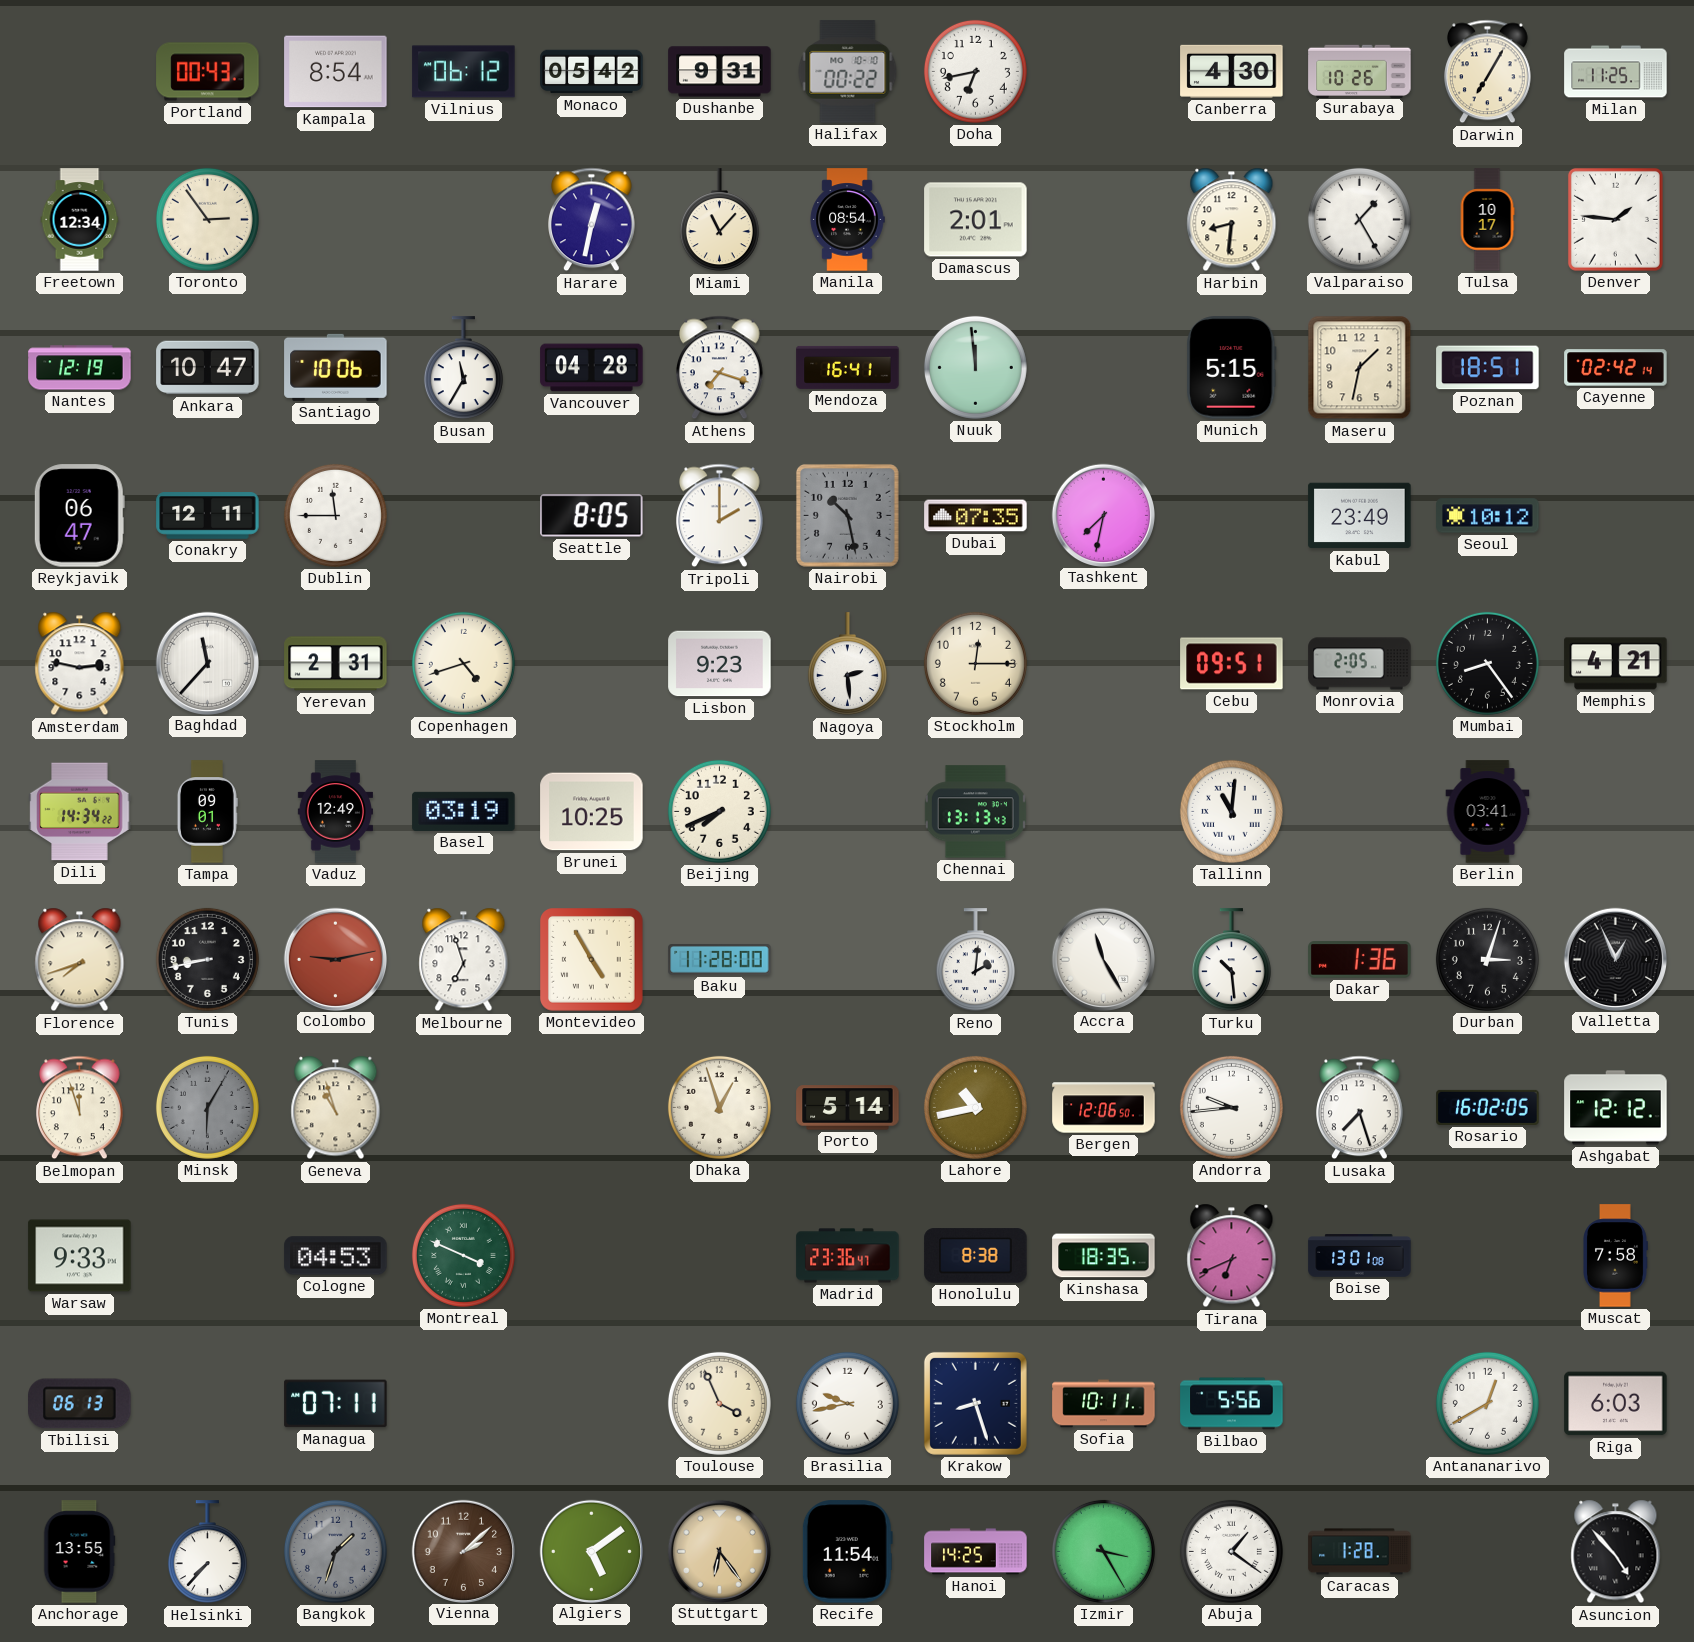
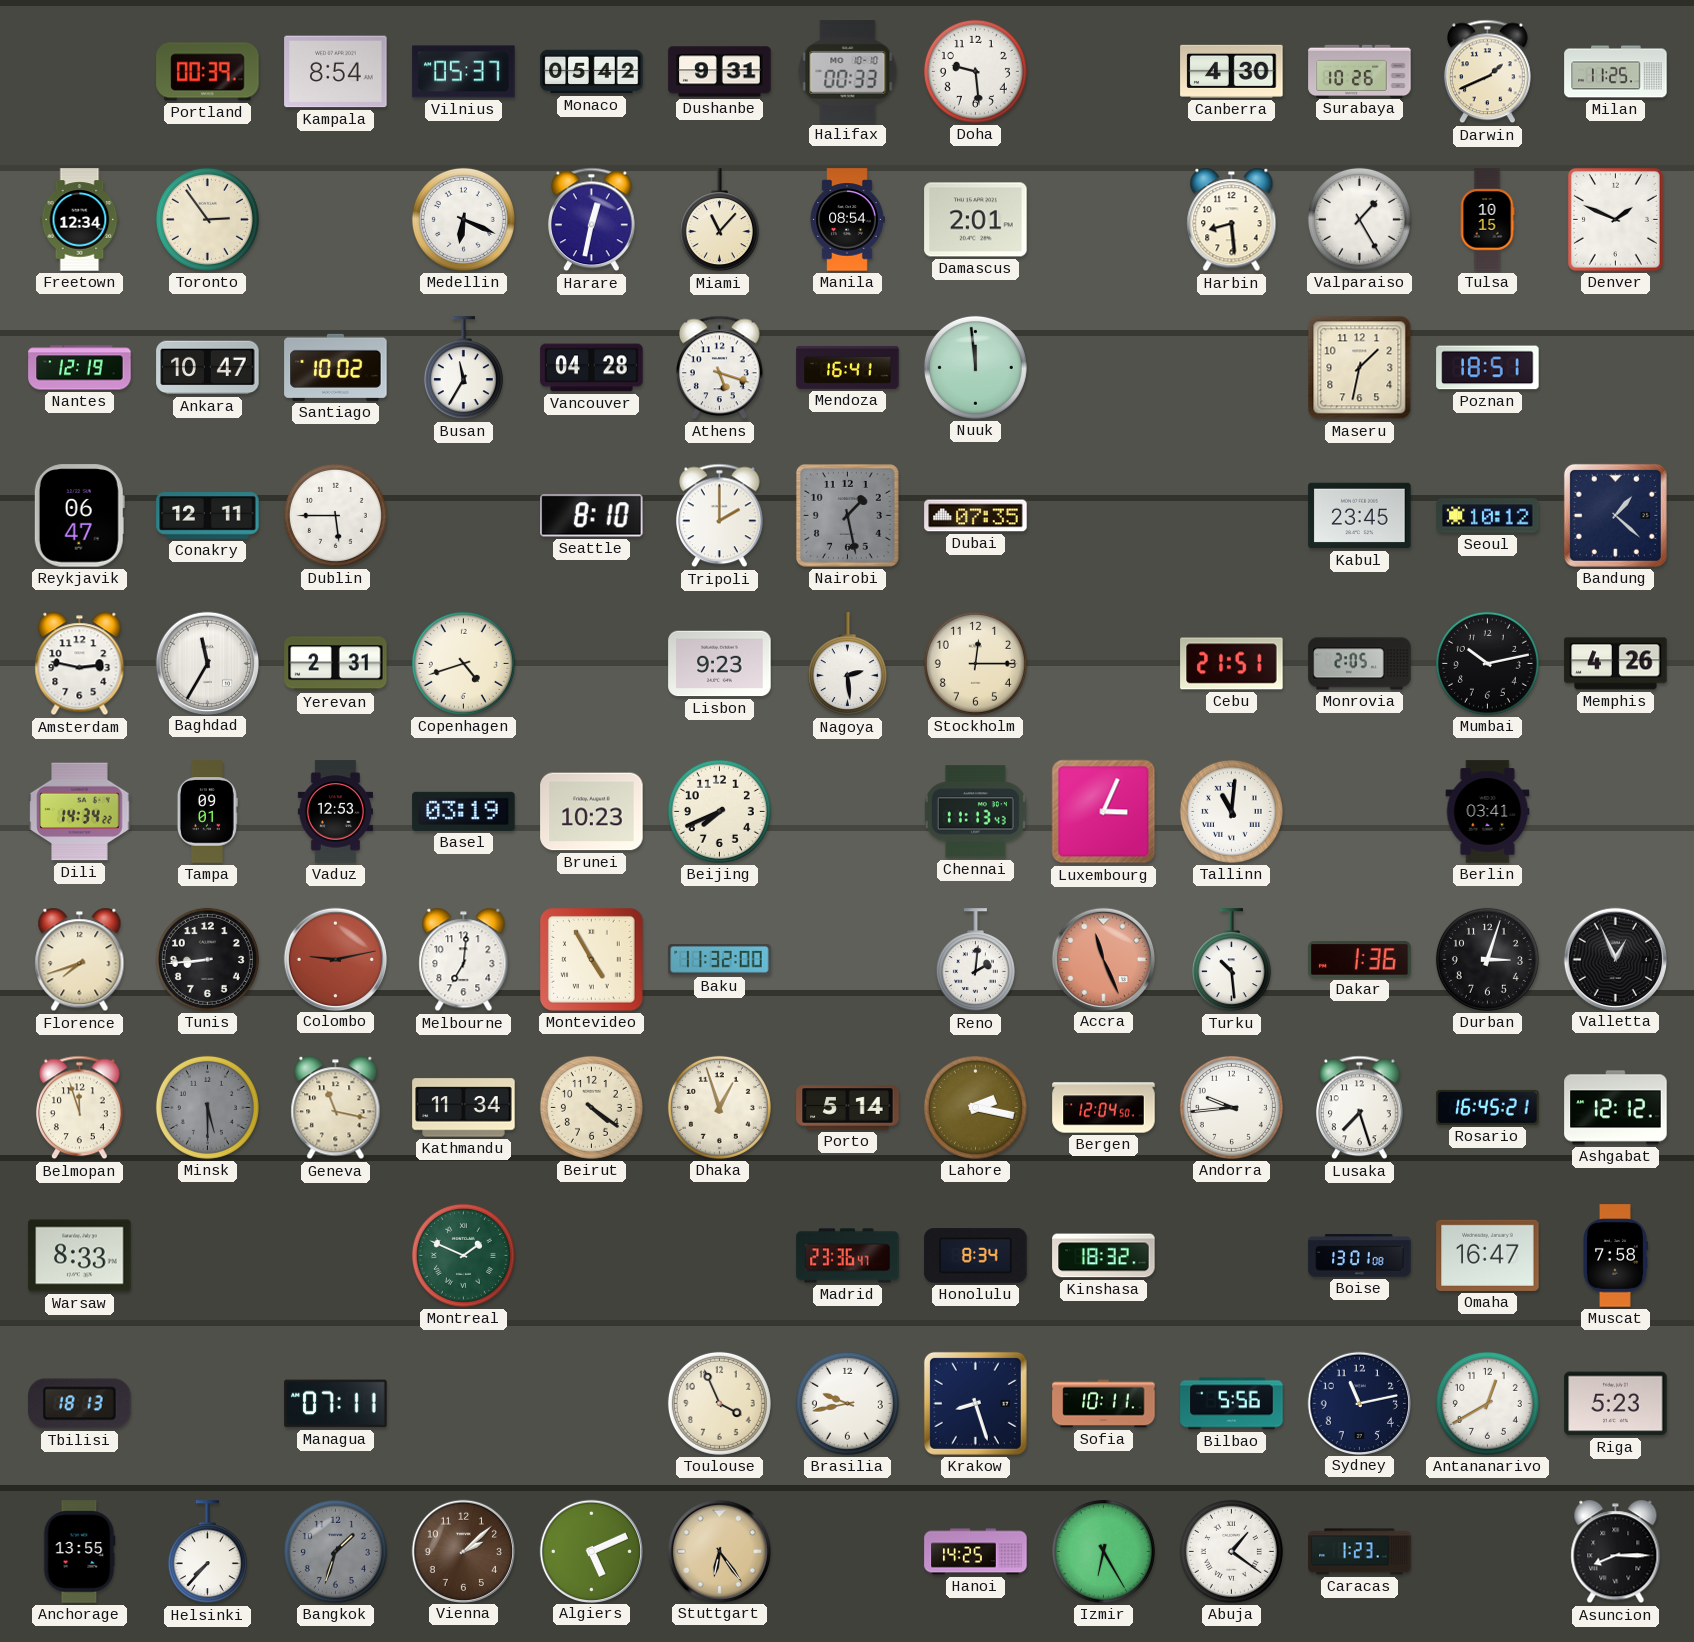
Portland: 00:43 -> 00:39
Vilnius: 06:12 -> 05:37
Halifax: 00:22 -> 00:33
Doha: 6:43 -> 9:29
Darwin: 7:05 -> 1:41
Medellin: none -> 6:19
Harbin: 8:31 -> 8:29
Tulsa: 10:17 -> 10:15
Denver: 1:46 -> 1:49
Santiago: 10:06 -> 10:02
Athens: 7:18 -> 5:18
Munich: 5:15 -> none
Cayenne: 02:42 -> none
Dublin: 11:45 -> 5:45
Seattle: 8:05 -> 8:10
Nairobi: 10:28 -> 1:28
Tashkent: 7:32 -> none
Kabul: 23:49 -> 23:45
Bandung: none -> 1:22
Baghdad: 11:37 -> 11:35
Cebu: 09:51 -> 21:51
Mumbai: 8:24 -> 10:13
Memphis: 4:21 -> 4:26
Vaduz: 12:49 -> 12:53
Brunei: 10:25 -> 10:23
Chennai: 13:13 -> 11:13
Luxembourg: none -> 3:04
Tunis: 8:43 -> 8:44
Melbourne: 6:57 -> 7:01
Baku: 11:28 -> 11:32
Accra: 11:25 -> 11:26
Accra dial: white -> salmon
Minsk: 6:05 -> 5:30
Geneva: 10:57 -> 11:17
Kathmandu: none -> 11:34
Beirut: none -> 4:21
Lahore: 10:43 -> 2:17
Bergen: 12:06 -> 12:04
Rosario: 16:02 -> 16:45
Warsaw: 9:33 -> 8:33
Cologne: 04:53 -> none
Montreal: 3:49 -> 1:49
Honolulu: 8:38 -> 8:34
Kinshasa: 18:35 -> 18:32
Tirana: 6:41 -> none
Omaha: none -> 16:47
Tbilisi: 06:13 -> 18:13
Sydney: none -> 11:13
Riga: 6:03 -> 5:23
Algiers: 5:09 -> 5:11
Recife: 11:54 -> none
Izmir: 3:25 -> 6:25
Caracas: 1:28 -> 1:23
Asuncion: 4:53 -> 8:15
